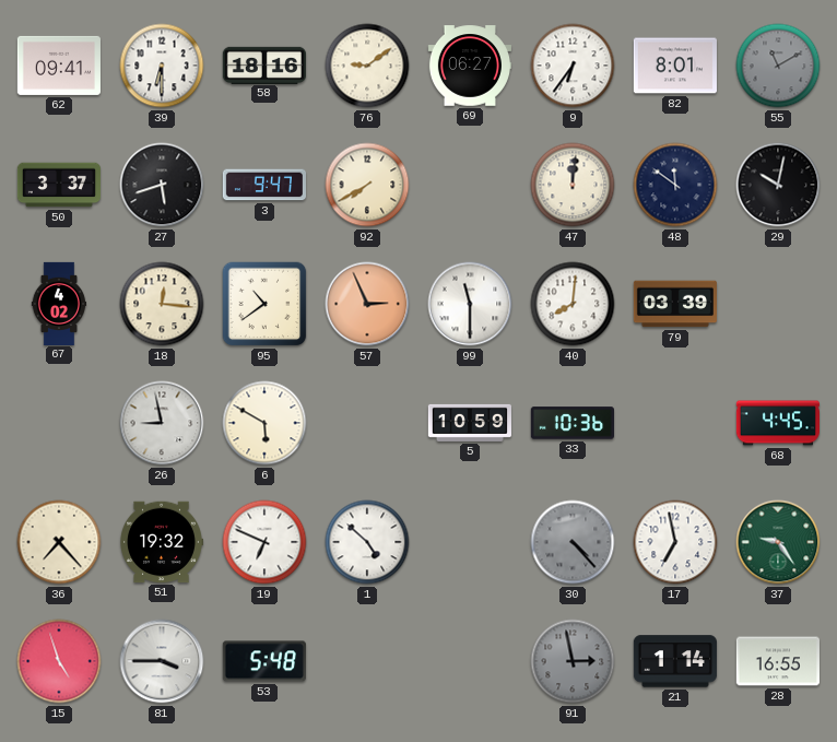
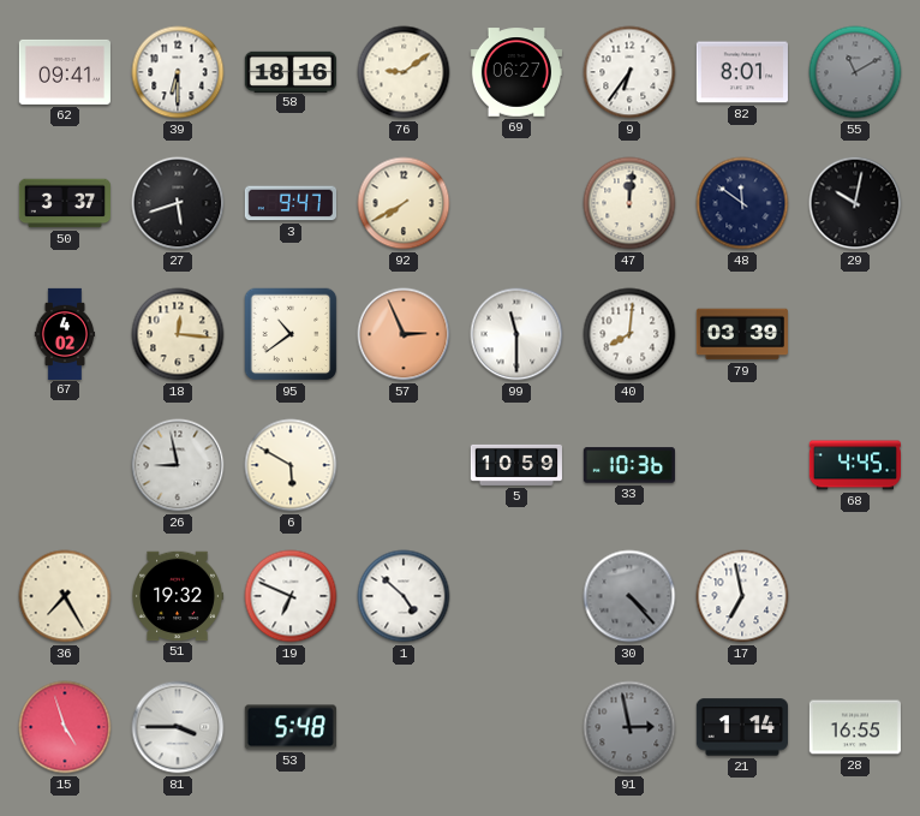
36: 7:23 -> 7:25
37: 9:24 -> none
